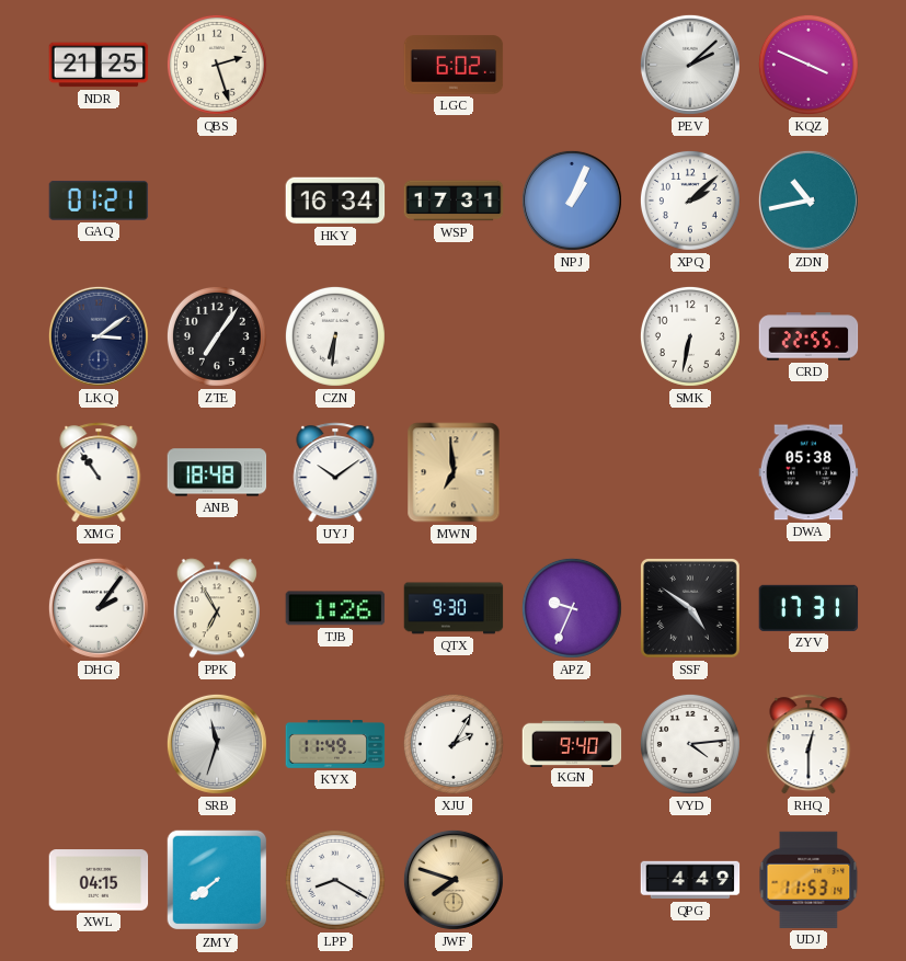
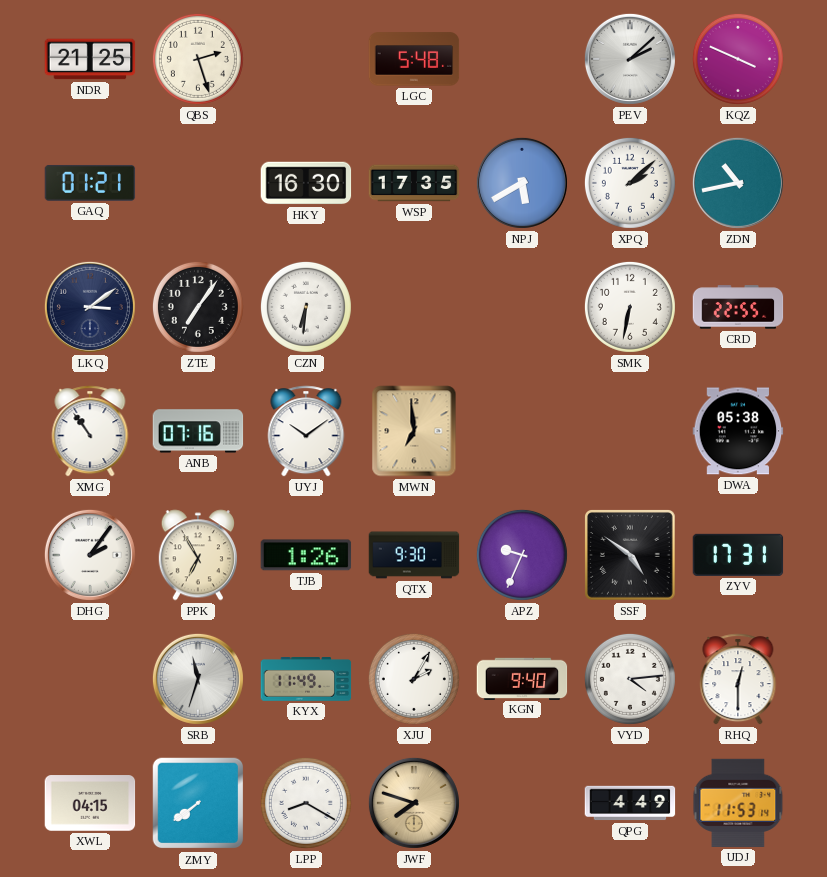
LGC: 6:02 -> 5:48
HKY: 16:34 -> 16:30
WSP: 17:31 -> 17:35
NPJ: 1:04 -> 5:40
ANB: 18:48 -> 07:16
